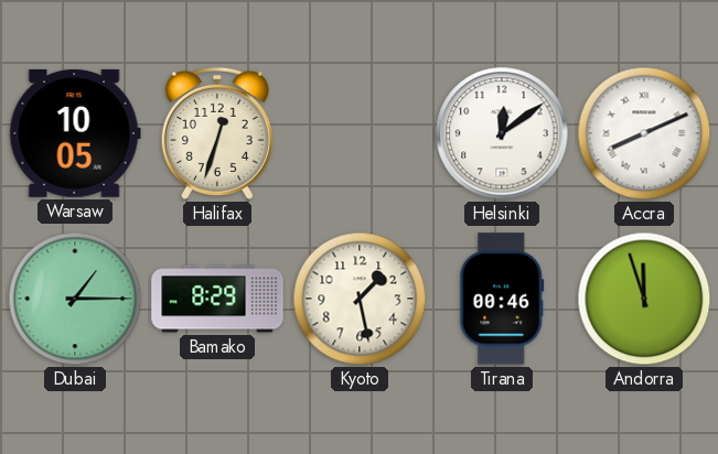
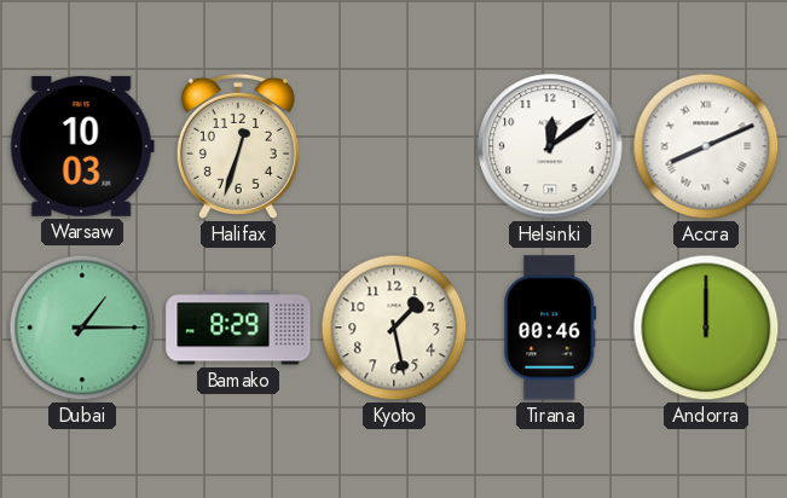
Warsaw: 10:05 -> 10:03
Andorra: 11:57 -> 12:00
